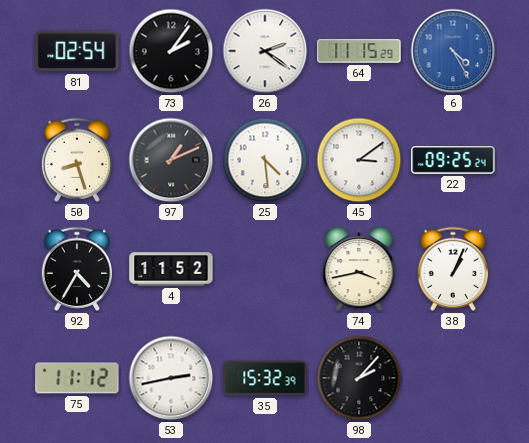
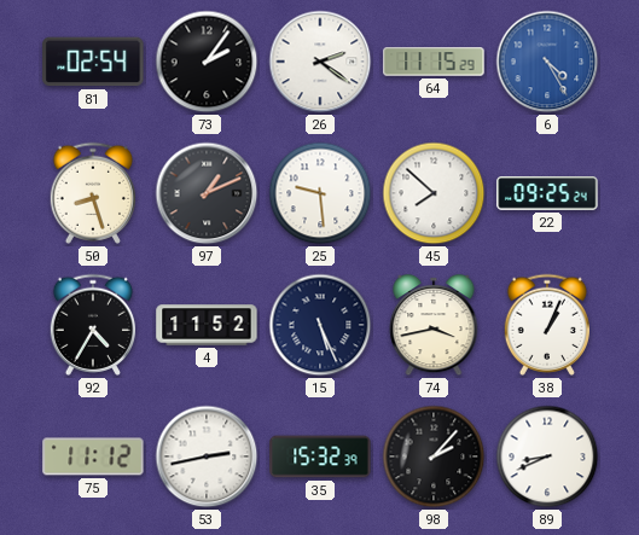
25: 4:29 -> 9:29
45: 3:09 -> 7:52
15: none -> 5:26
89: none -> 8:41
